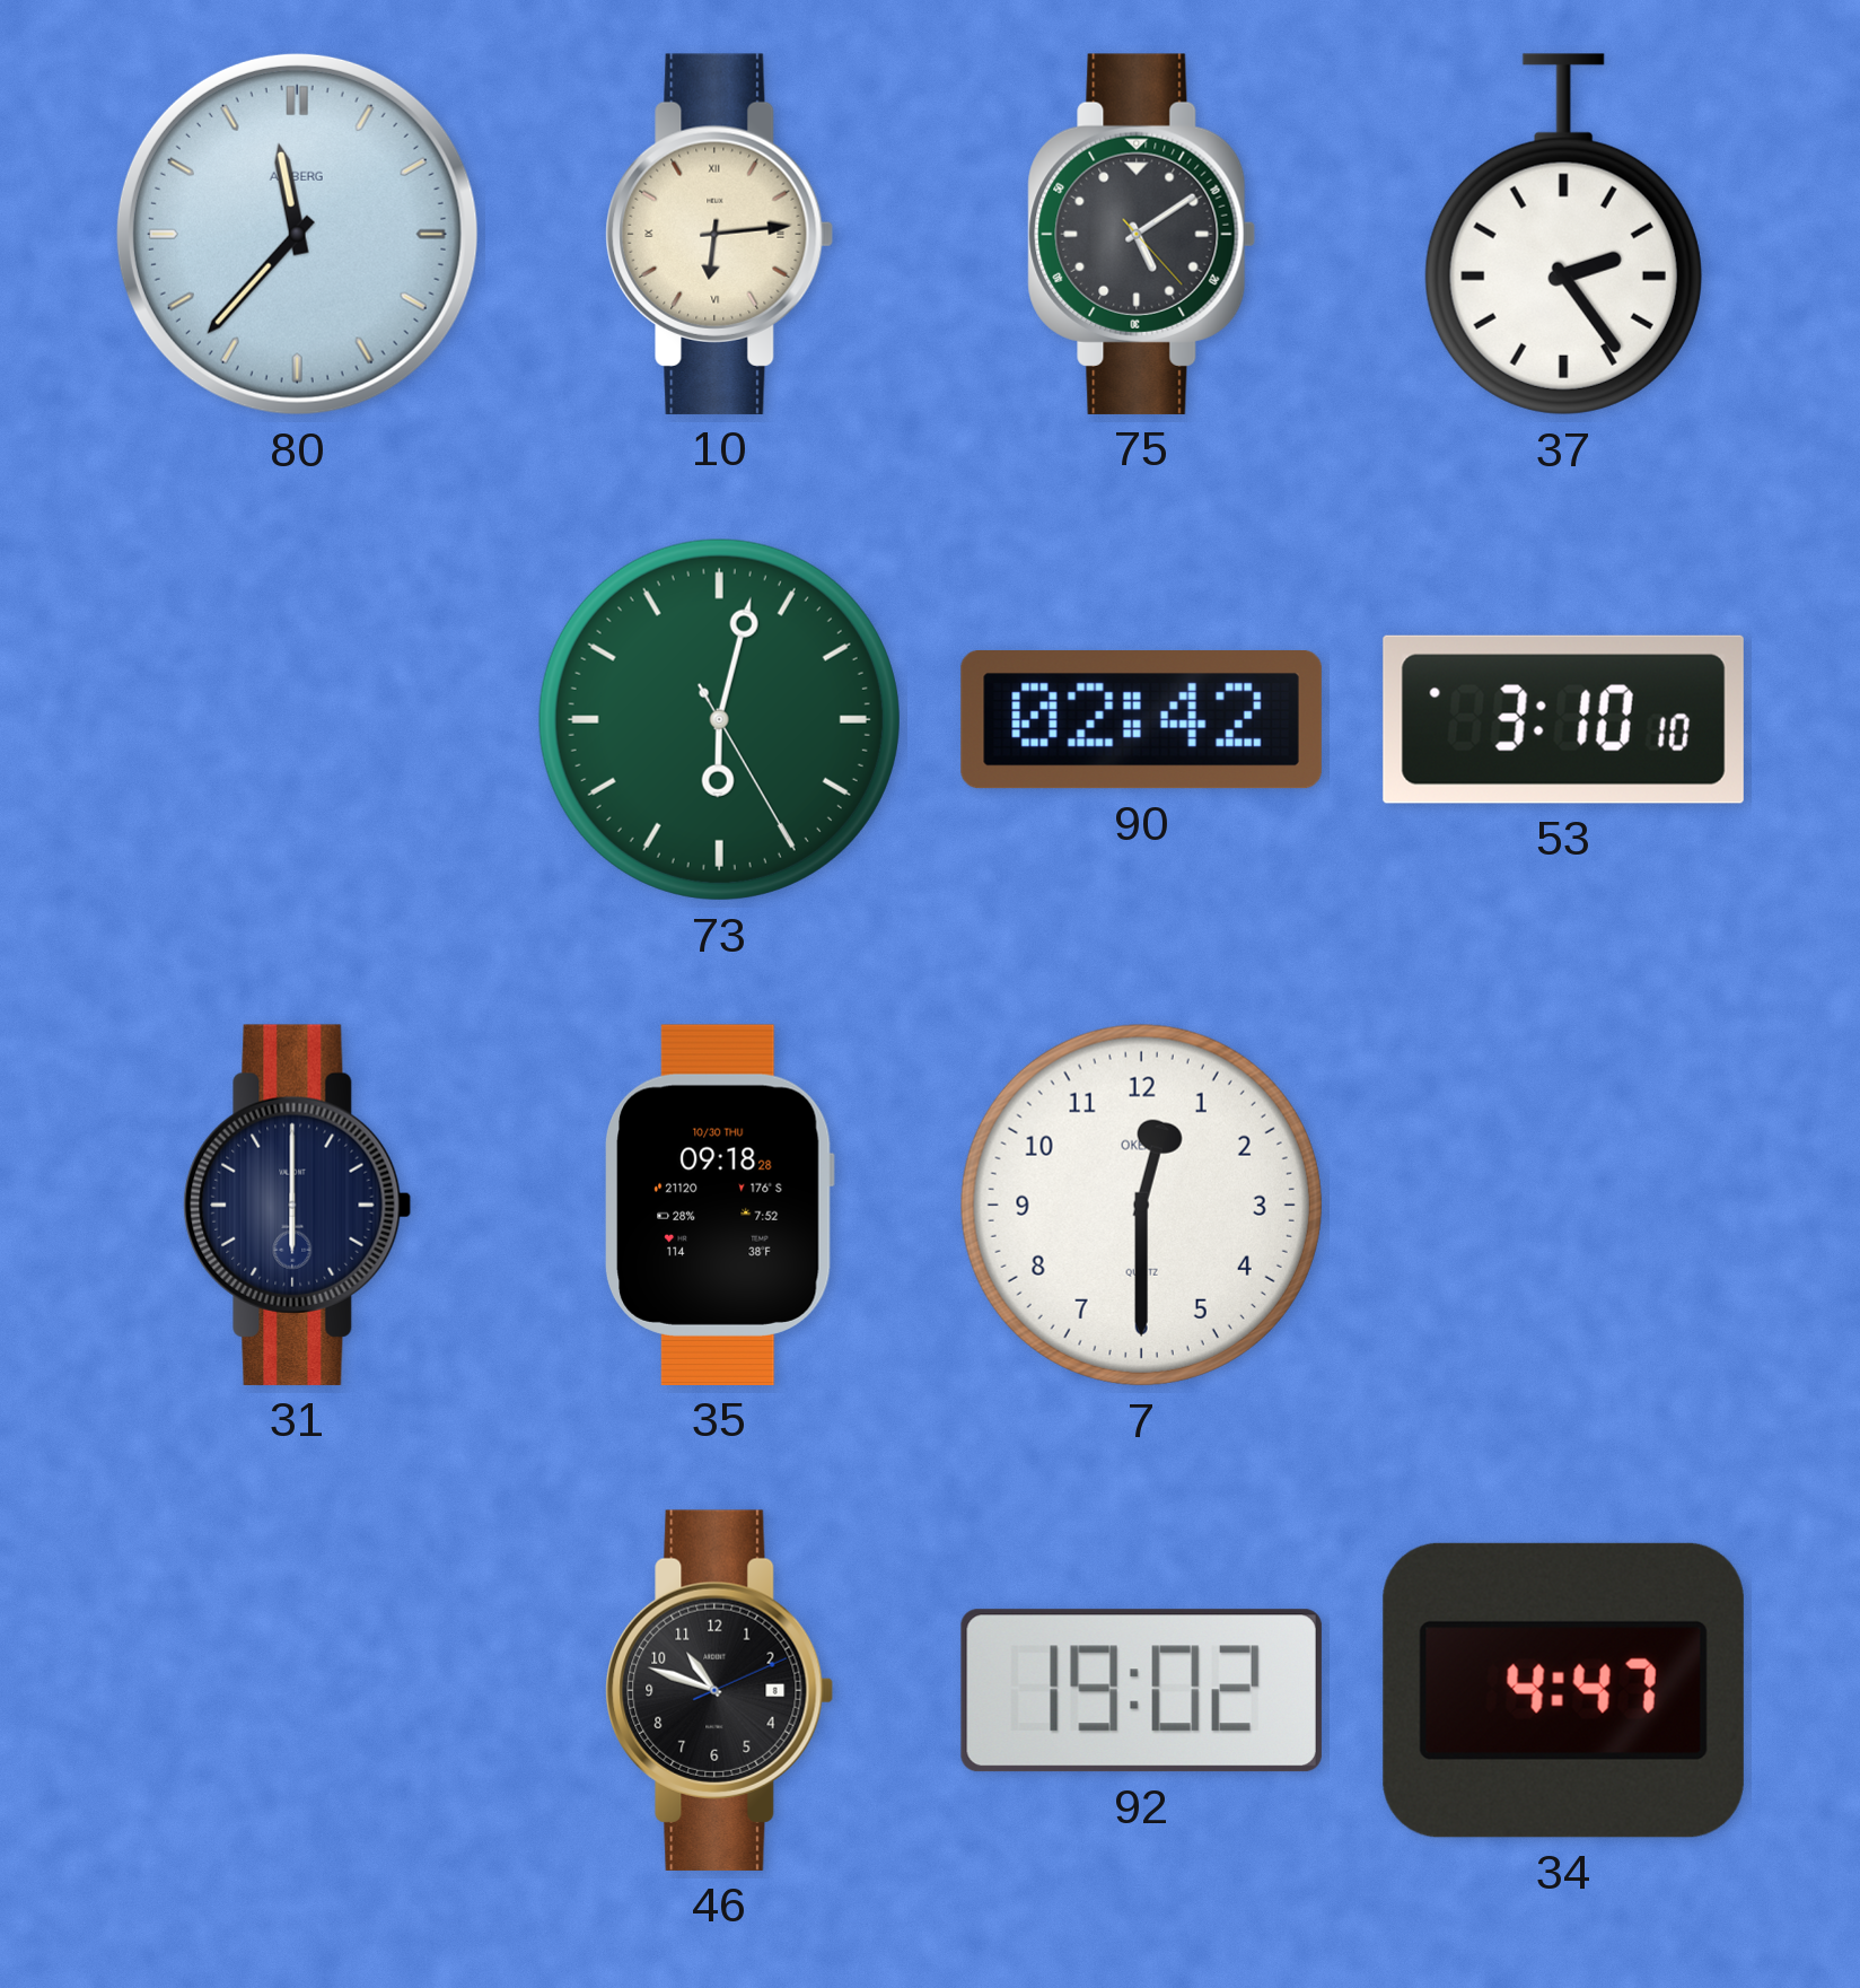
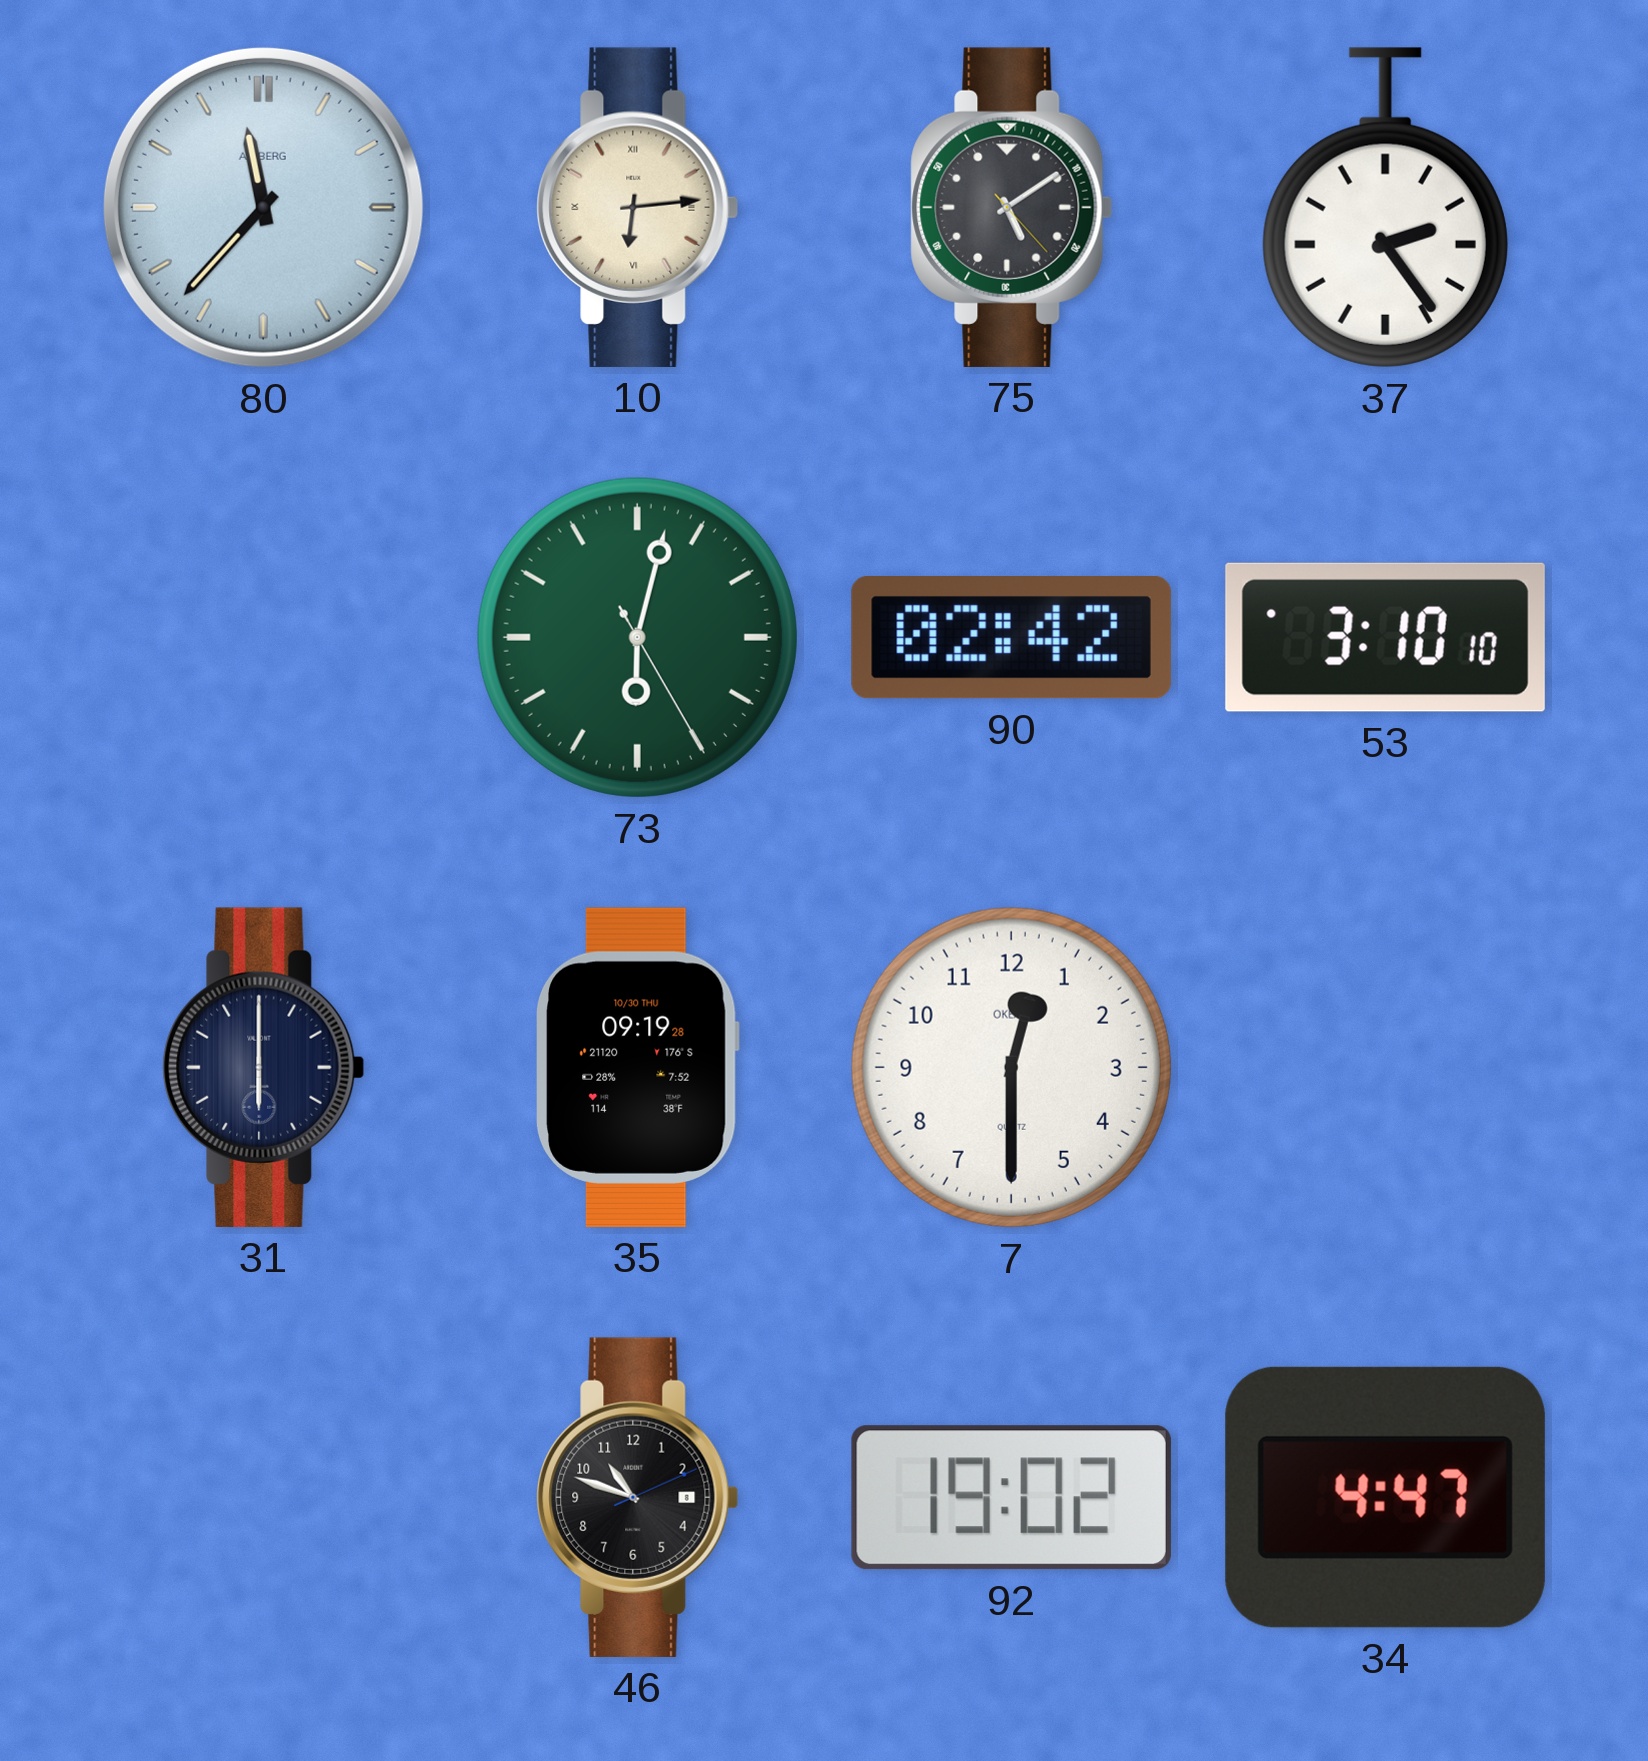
35: 09:18 -> 09:19
